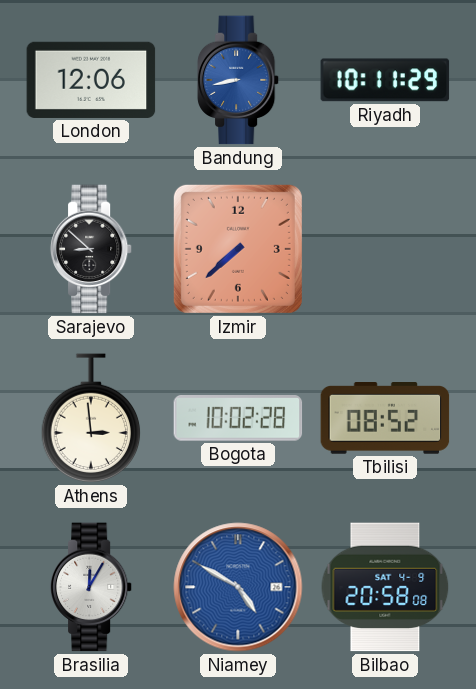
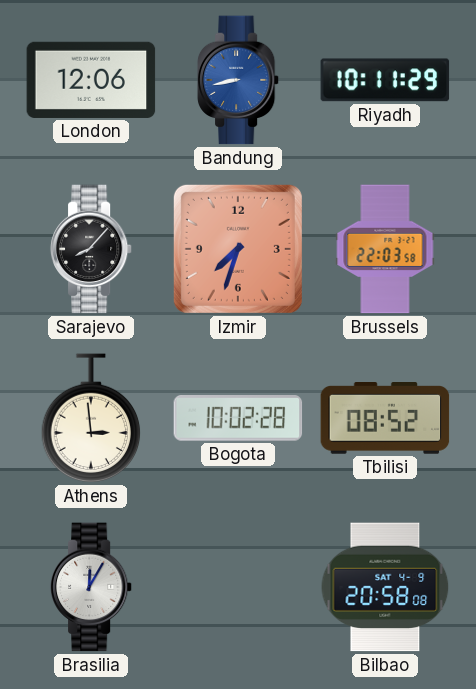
Sarajevo: 8:52 -> 8:07
Izmir: 7:38 -> 7:33
Brussels: none -> 22:03
Niamey: 4:50 -> none
